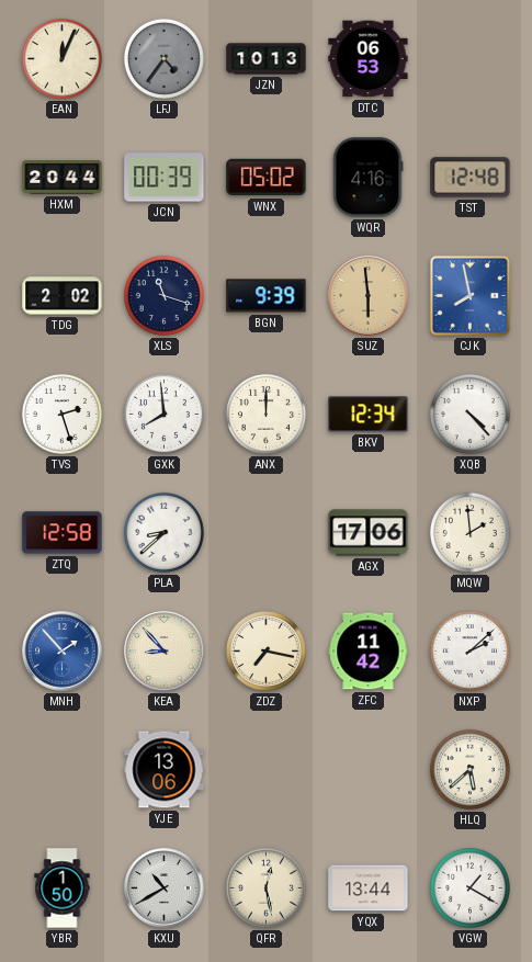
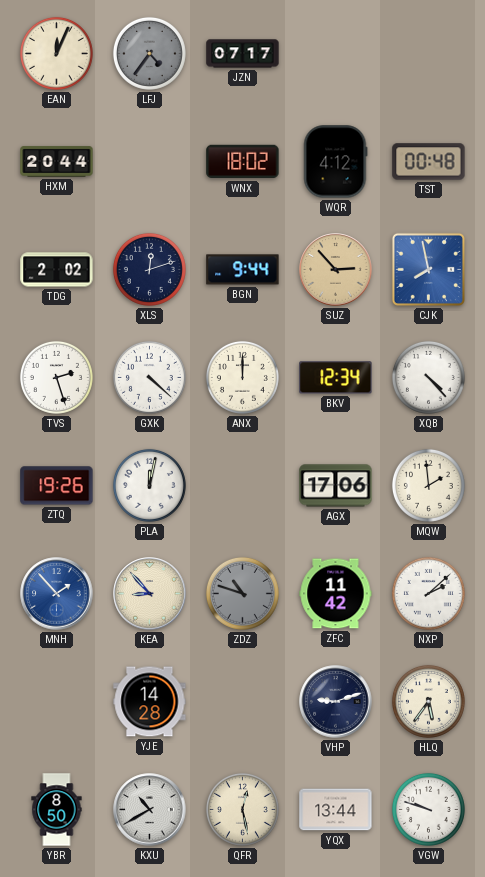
JZN: 10:13 -> 07:17
DTC: 06:53 -> none
JCN: 00:39 -> none
WNX: 05:02 -> 18:02
WQR: 4:16 -> 4:12
TST: 12:48 -> 00:48
XLS: 11:18 -> 12:12
BGN: 9:39 -> 9:44
SUZ: 5:59 -> 2:53
GXK: 7:59 -> 4:22
ZTQ: 12:58 -> 19:26
PLA: 8:38 -> 12:02
ZDZ: 7:17 -> 10:48
ZDZ dial: cream -> grey
YJE: 13:06 -> 14:28
VHP: none -> 9:12
HLQ: 5:38 -> 5:36
YBR: 1:50 -> 8:50
VGW: 1:20 -> 9:48
